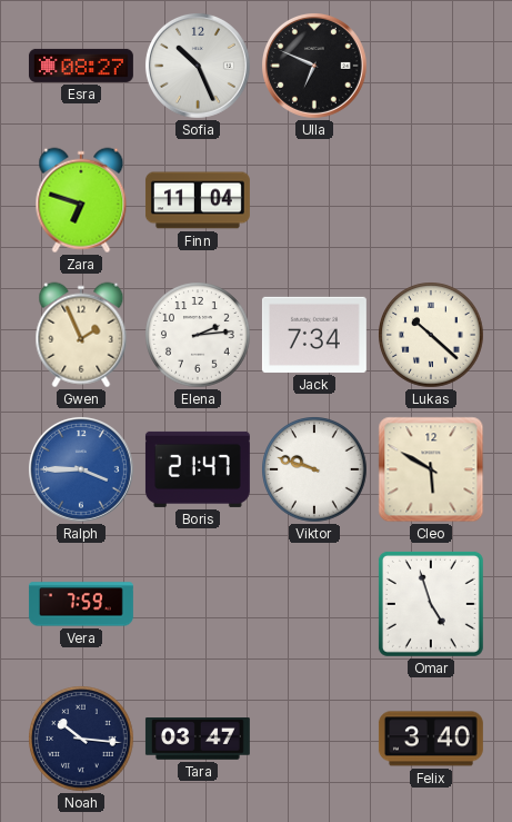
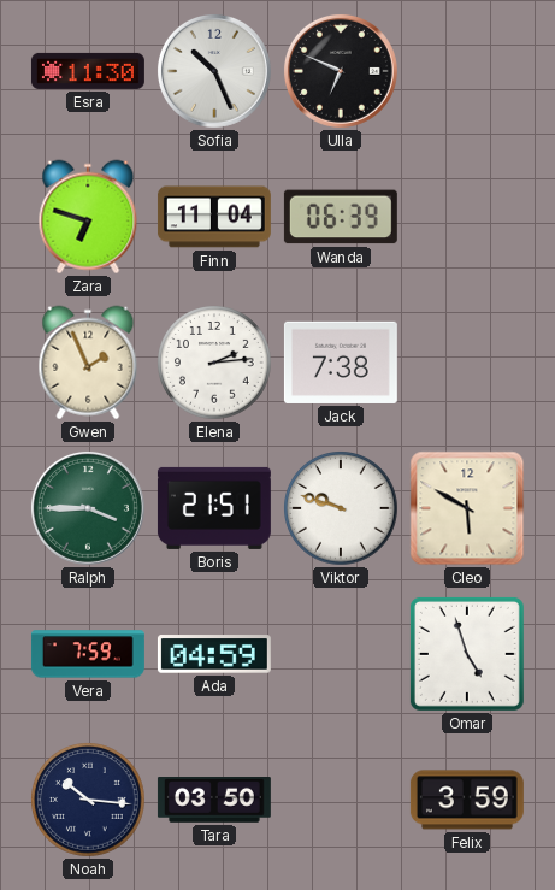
Esra: 08:27 -> 11:30
Wanda: none -> 06:39
Jack: 7:34 -> 7:38
Lukas: 10:22 -> none
Ralph dial: blue -> green
Boris: 21:47 -> 21:51
Ada: none -> 04:59
Tara: 03:47 -> 03:50
Felix: 3:40 -> 3:59
